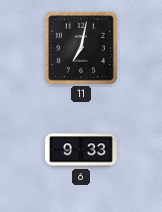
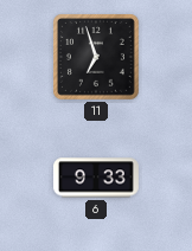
11: 7:02 -> 6:57
